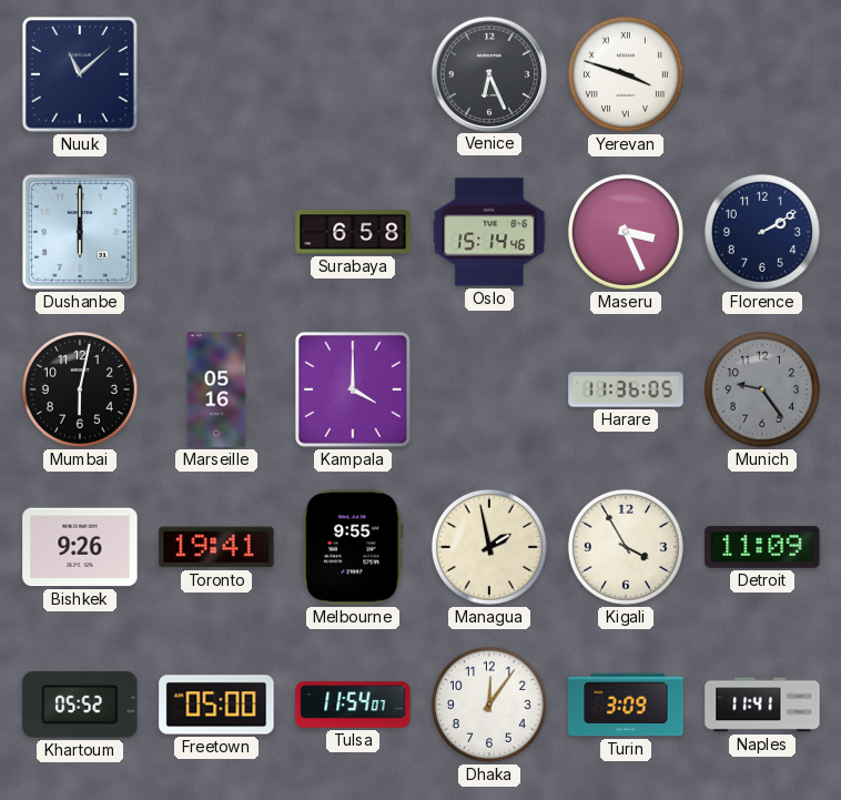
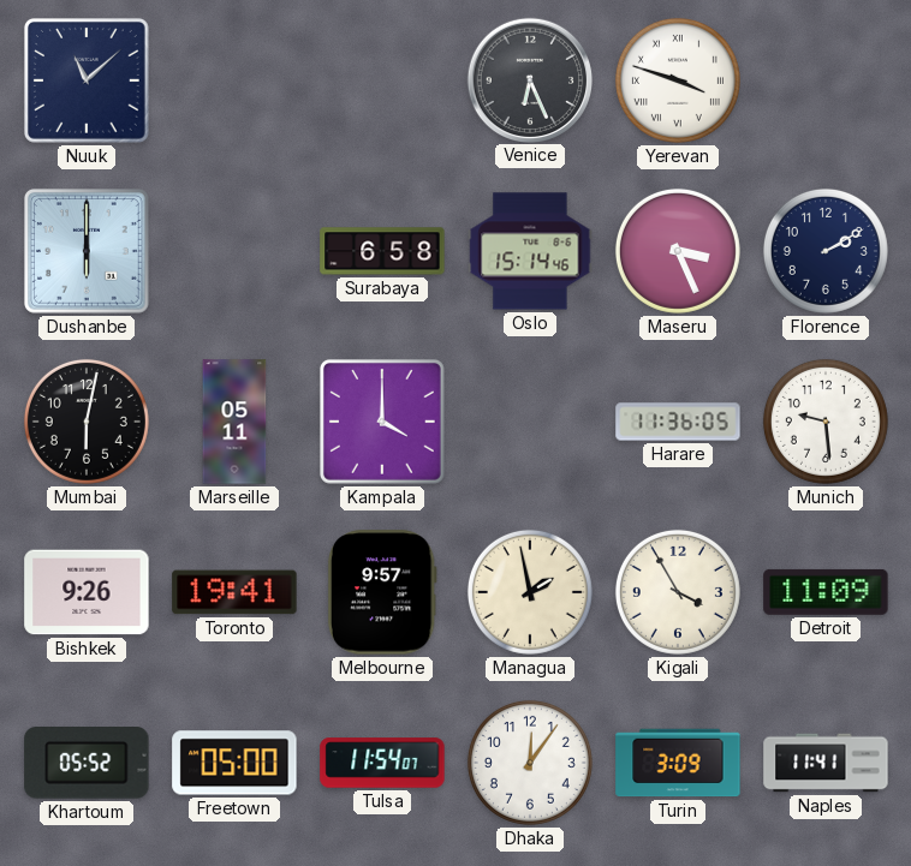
Marseille: 05:16 -> 05:11
Munich: 9:24 -> 9:29
Munich dial: grey -> white
Melbourne: 9:55 -> 9:57
